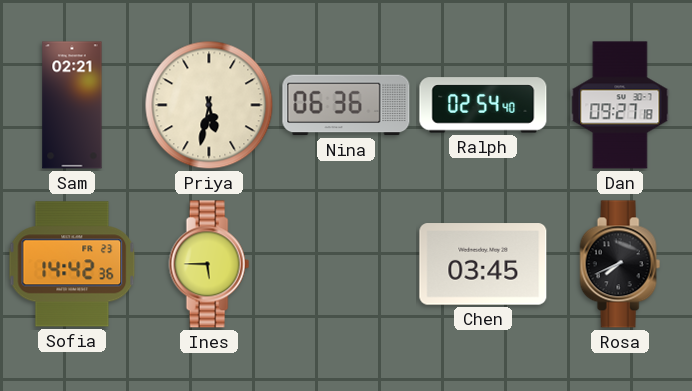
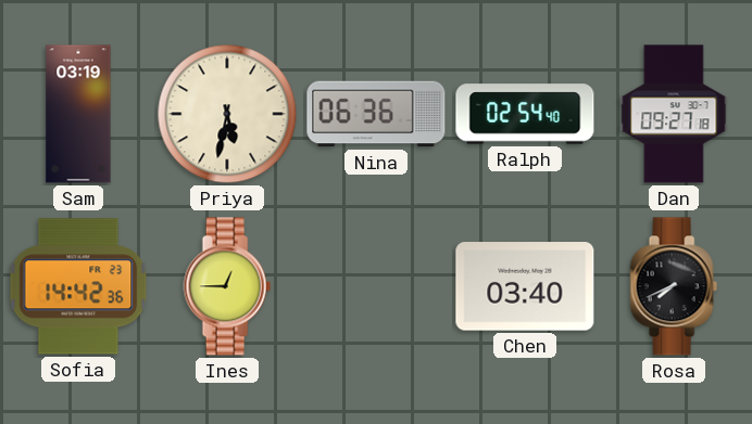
Sam: 02:21 -> 03:19
Ines: 5:45 -> 12:45
Chen: 03:45 -> 03:40
